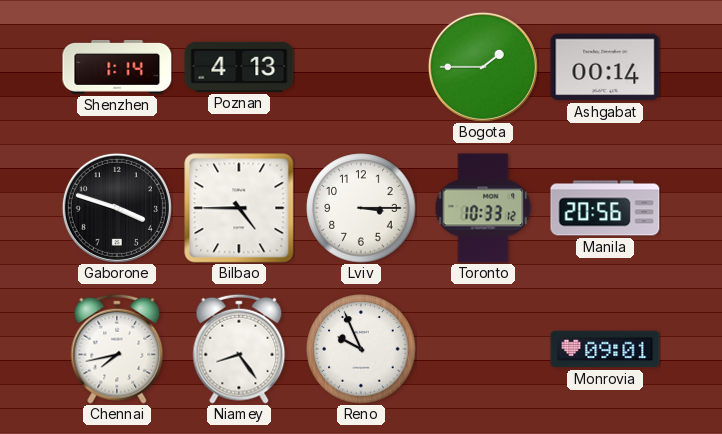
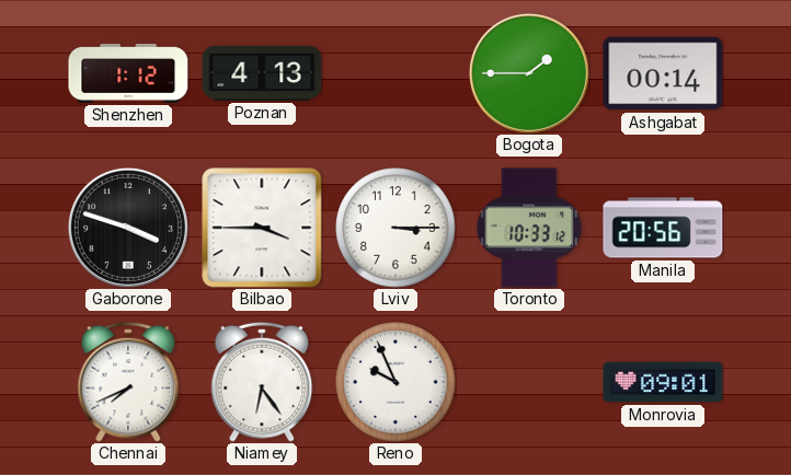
Shenzhen: 1:14 -> 1:12
Bilbao: 4:45 -> 3:45
Chennai: 7:43 -> 7:41
Niamey: 8:24 -> 6:24
